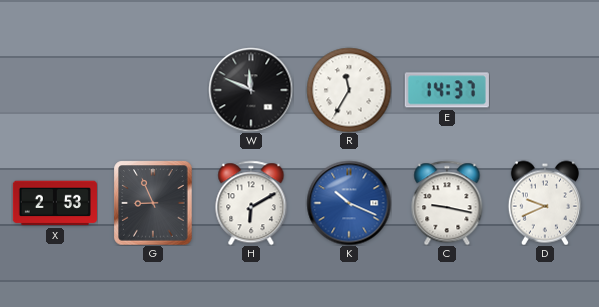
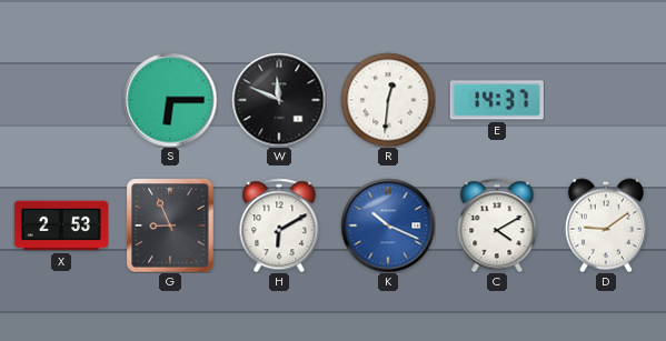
S: none -> 6:15
R: 11:35 -> 12:31
C: 9:17 -> 4:10
D: 9:41 -> 9:09
